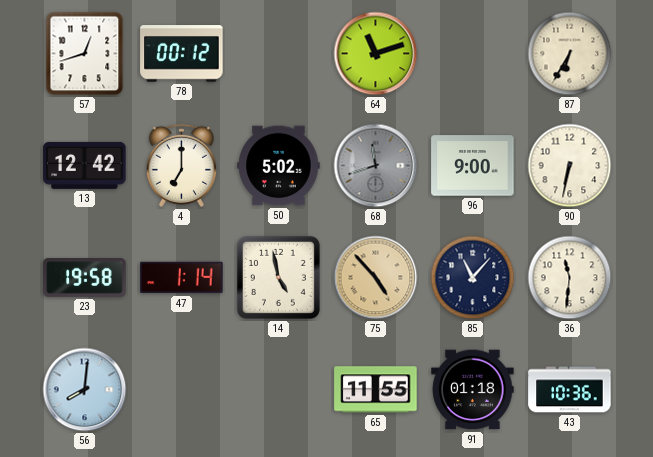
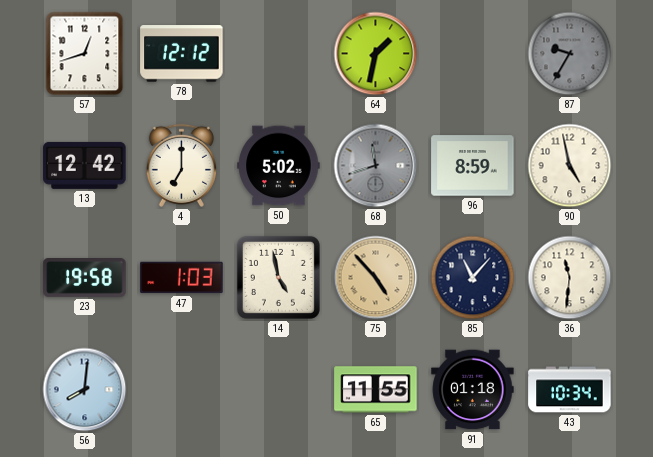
78: 00:12 -> 12:12
64: 11:12 -> 1:32
87: 6:35 -> 9:35
87 dial: cream -> grey
96: 9:00 -> 8:59
90: 6:32 -> 4:58
47: 1:14 -> 1:03
43: 10:36 -> 10:34
